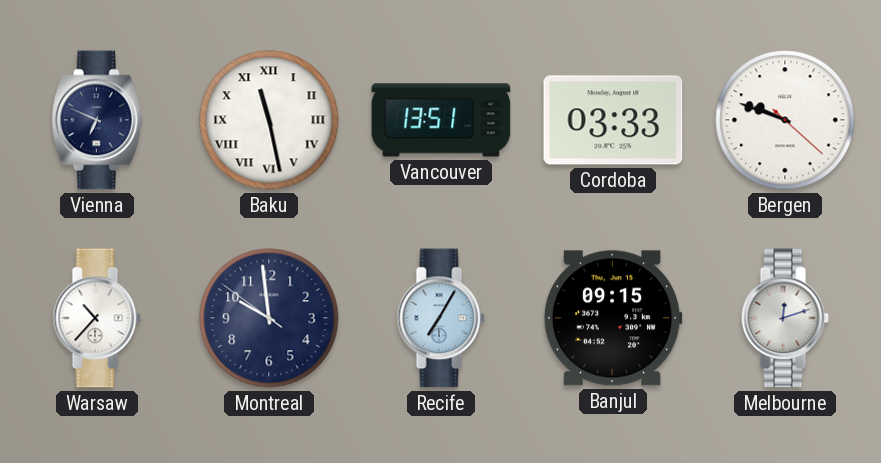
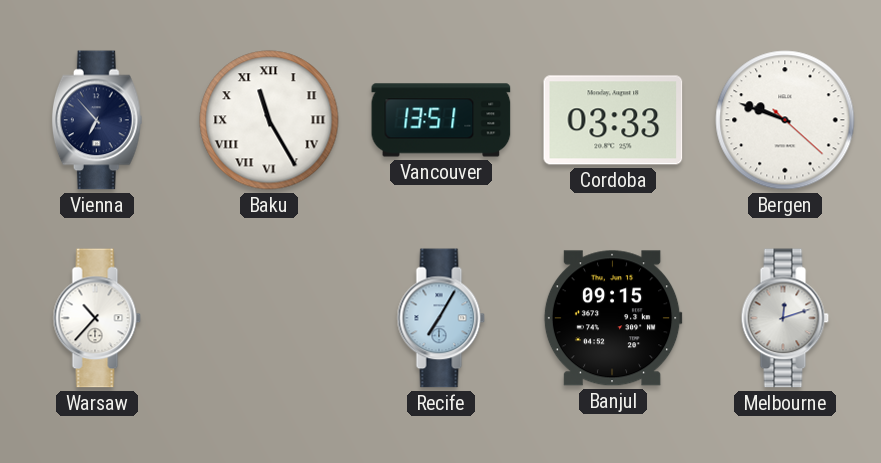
Vienna: 6:49 -> 6:53
Baku: 11:28 -> 11:25
Montreal: 9:58 -> none
